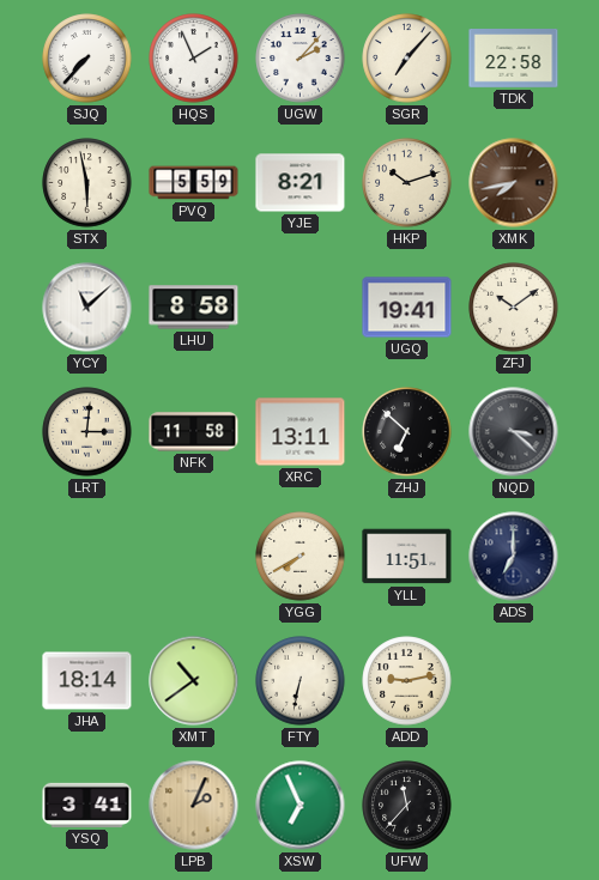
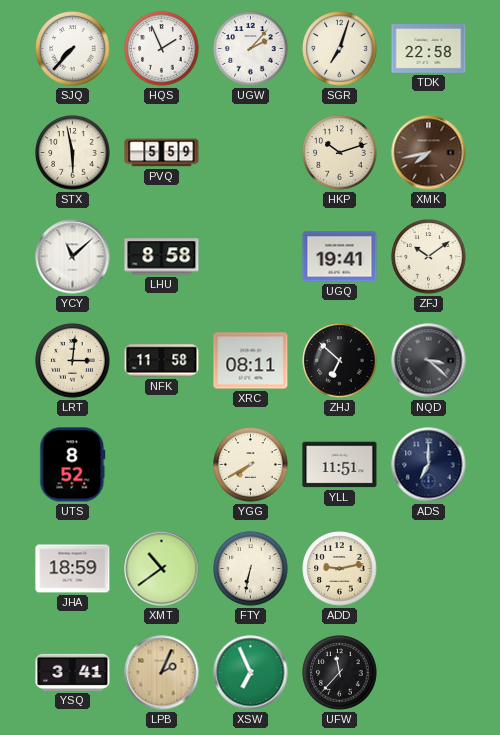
SGR: 7:07 -> 7:03
YJE: 8:21 -> none
XRC: 13:11 -> 08:11
UTS: none -> 8:52
JHA: 18:14 -> 18:59
